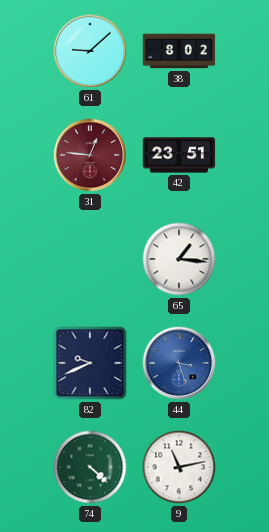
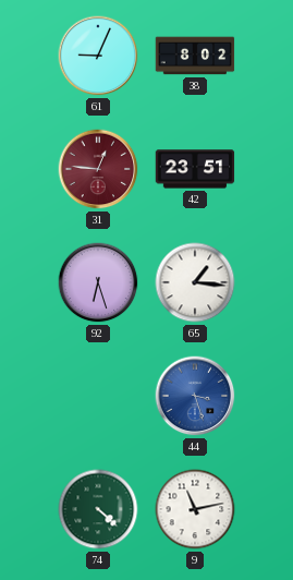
61: 9:08 -> 9:04
92: none -> 6:27
82: 9:41 -> none
